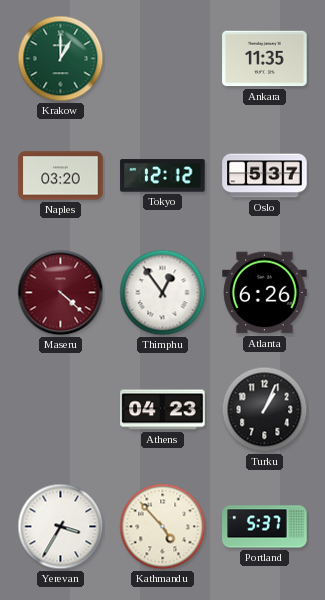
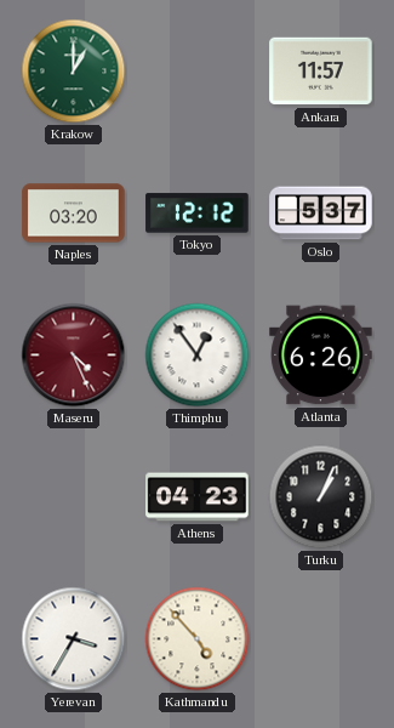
Ankara: 11:35 -> 11:57
Maseru: 4:22 -> 4:26
Portland: 5:37 -> none
